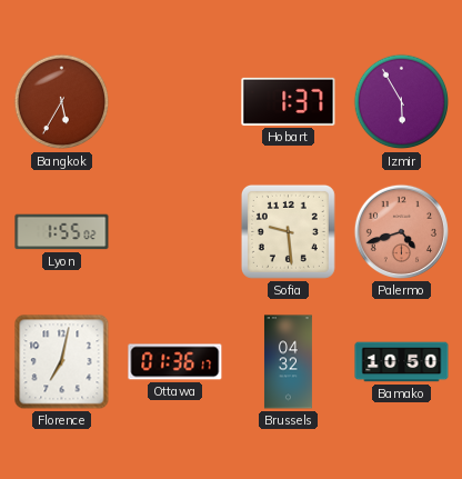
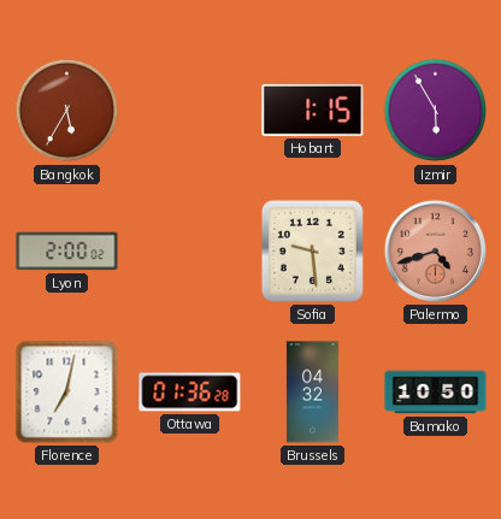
Hobart: 1:37 -> 1:15
Lyon: 1:55 -> 2:00
Ottawa: 01:36:17 -> 01:36:28
